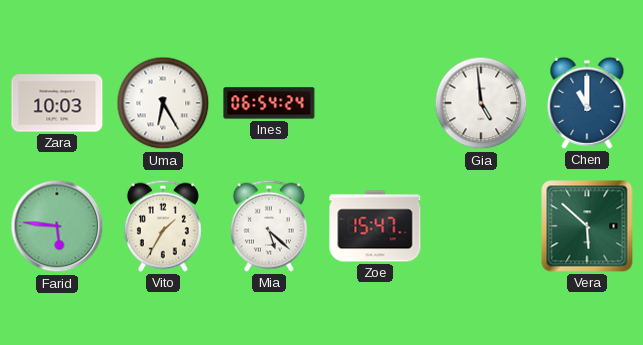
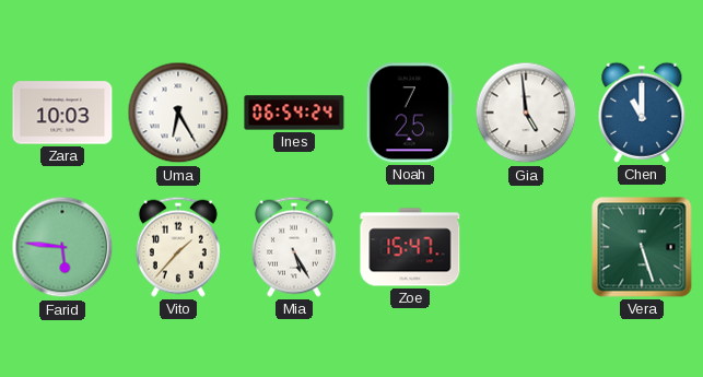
Noah: none -> 7:25
Vito: 1:35 -> 1:37
Mia: 5:22 -> 5:25
Vera: 5:52 -> 5:27
